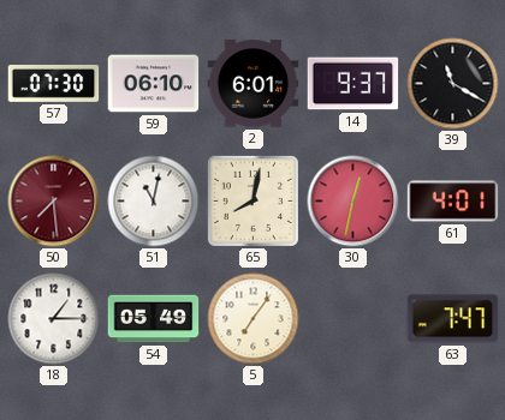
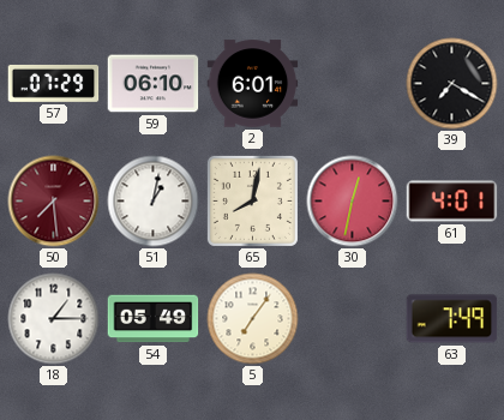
57: 07:30 -> 07:29
14: 9:37 -> none
39: 11:20 -> 7:20
51: 11:02 -> 1:02
63: 7:47 -> 7:49
